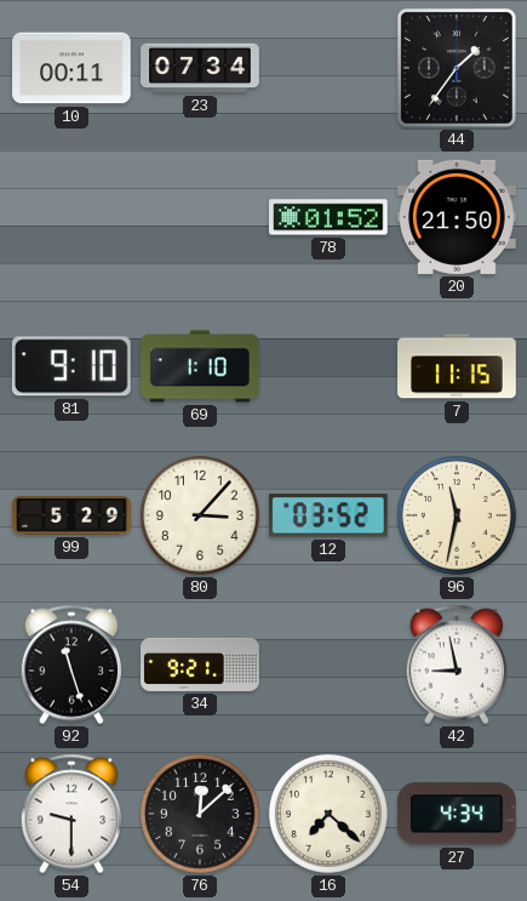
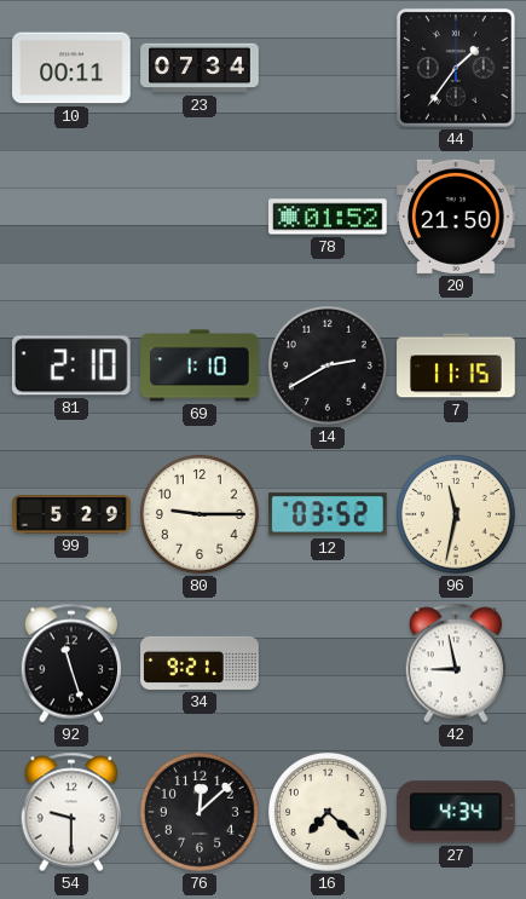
81: 9:10 -> 2:10
14: none -> 2:40
80: 3:07 -> 9:15
